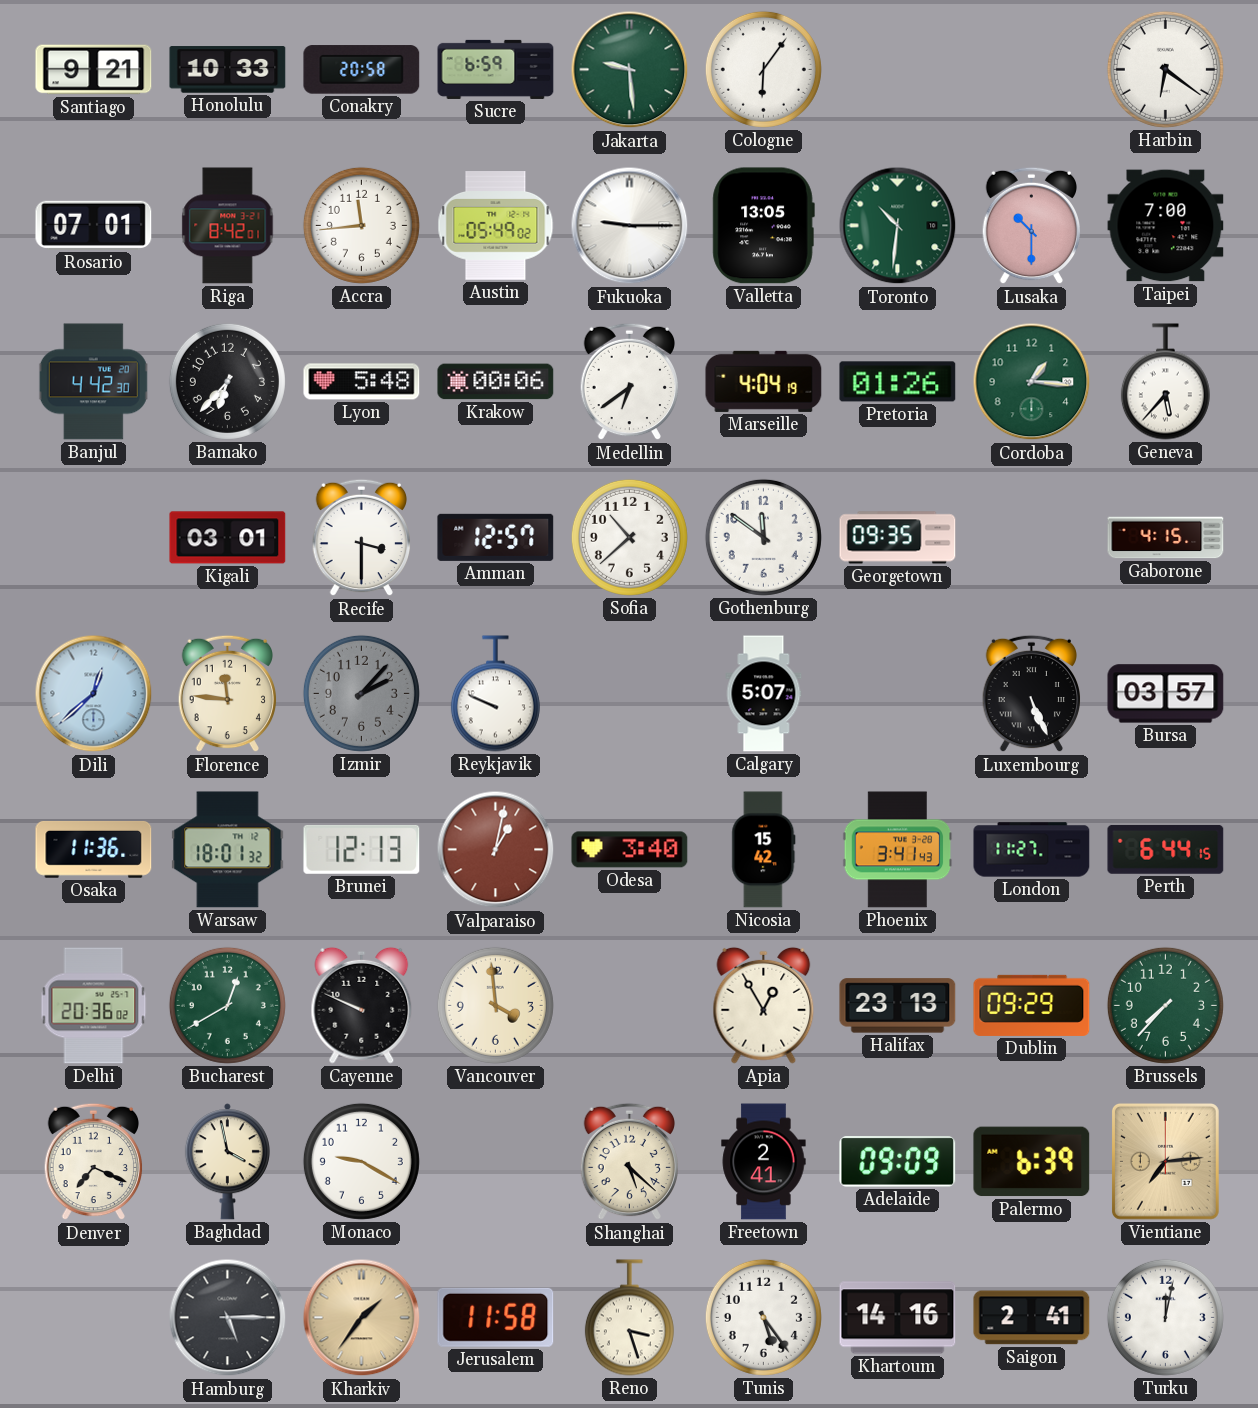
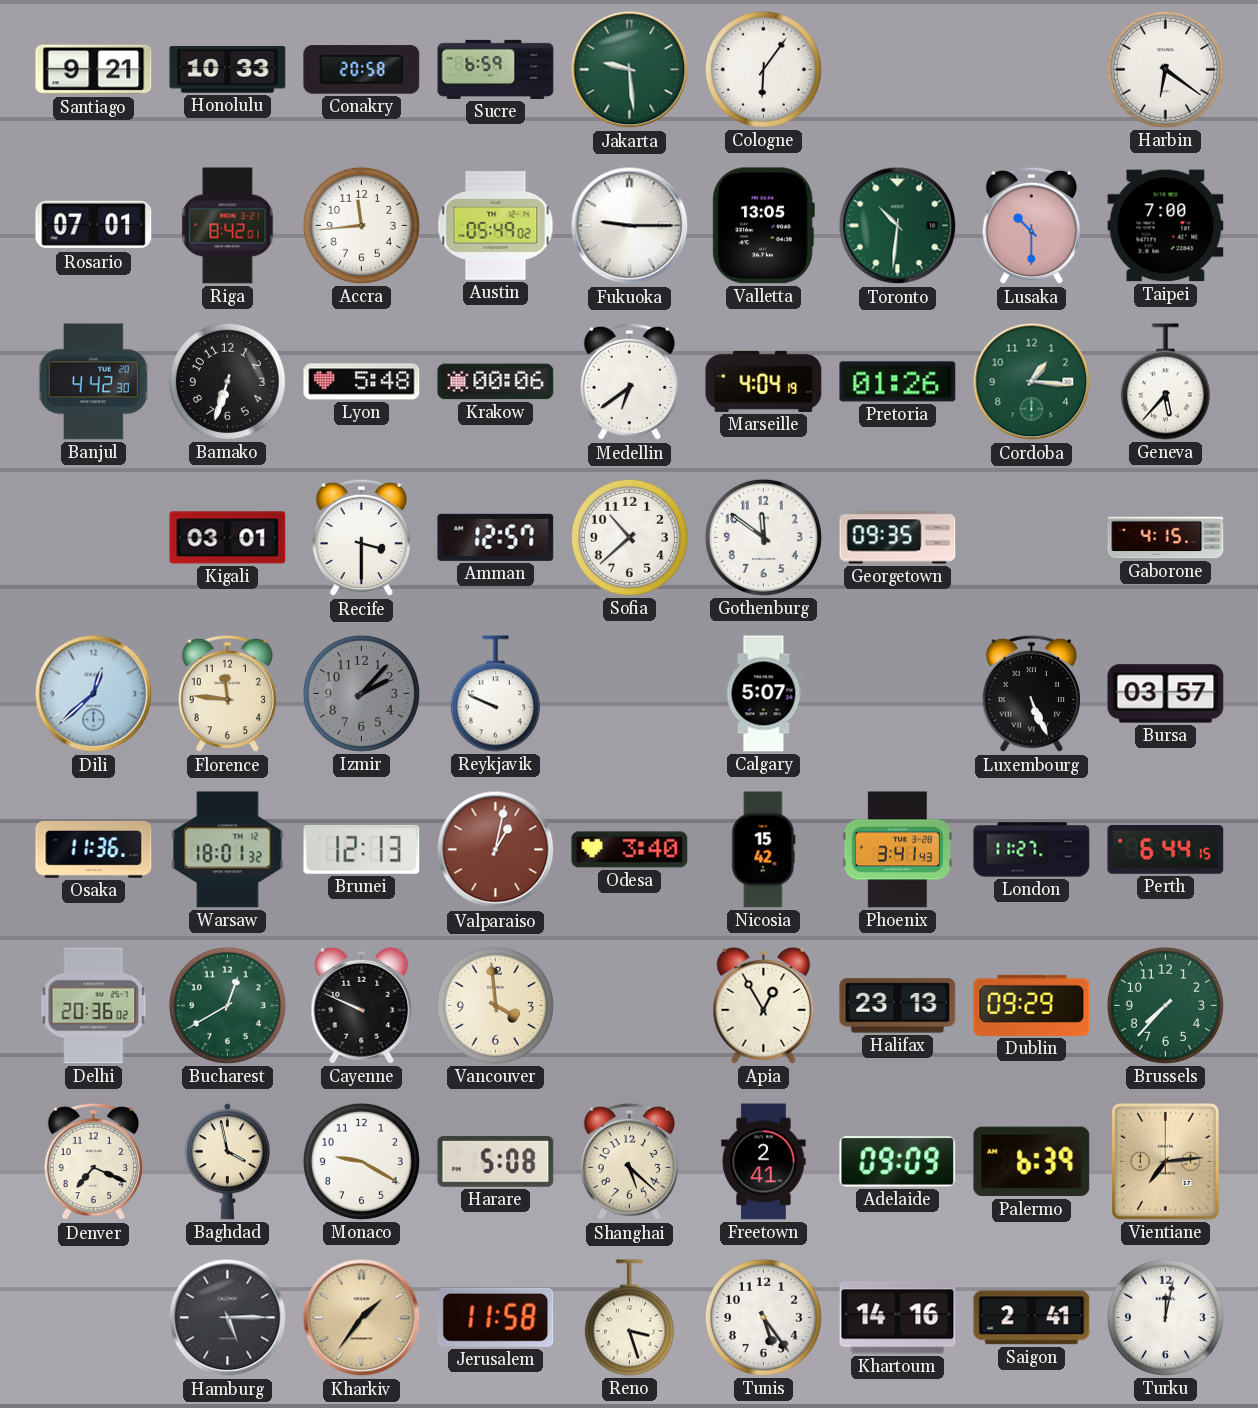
Bamako: 6:37 -> 6:33
Harare: none -> 5:08
